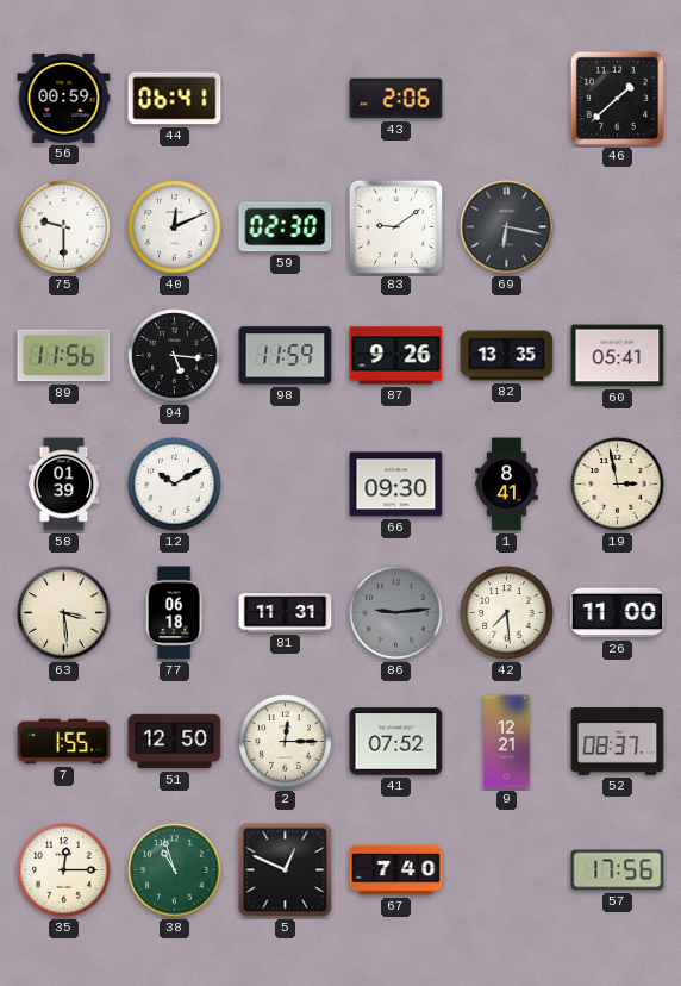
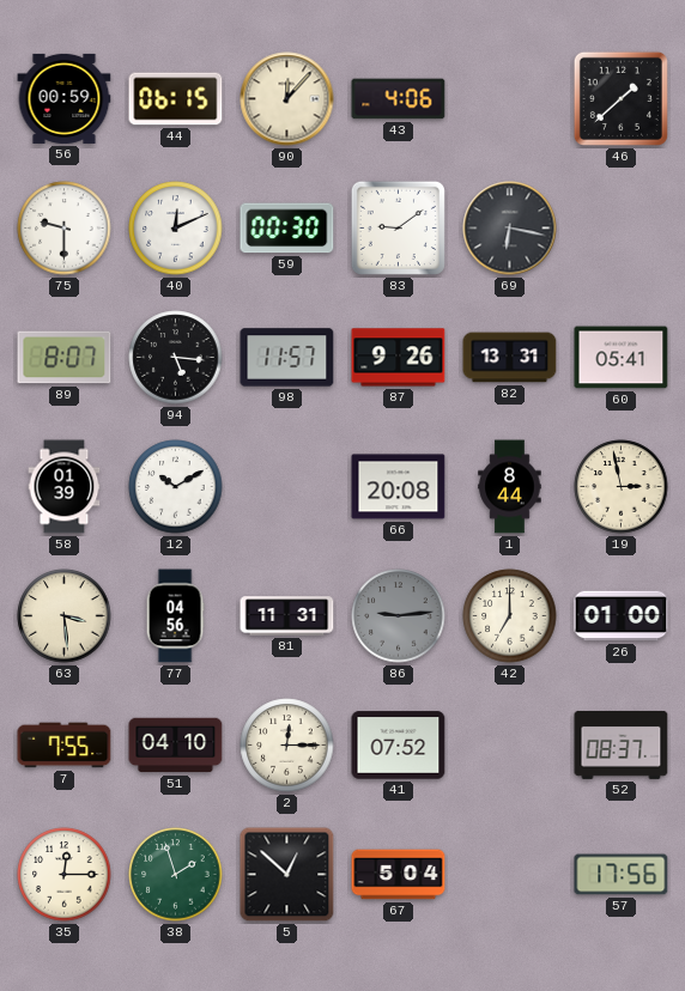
44: 06:41 -> 06:15
90: none -> 12:07
43: 2:06 -> 4:06
59: 02:30 -> 00:30
89: 11:56 -> 8:07
98: 11:59 -> 11:57
82: 13:35 -> 13:31
66: 09:30 -> 20:08
1: 8:41 -> 8:44
77: 06:18 -> 04:56
42: 7:29 -> 7:00
26: 11:00 -> 01:00
7: 1:55 -> 7:55
51: 12:50 -> 04:10
9: 12:21 -> none
38: 10:57 -> 1:57
5: 12:49 -> 12:52
67: 7:40 -> 5:04
